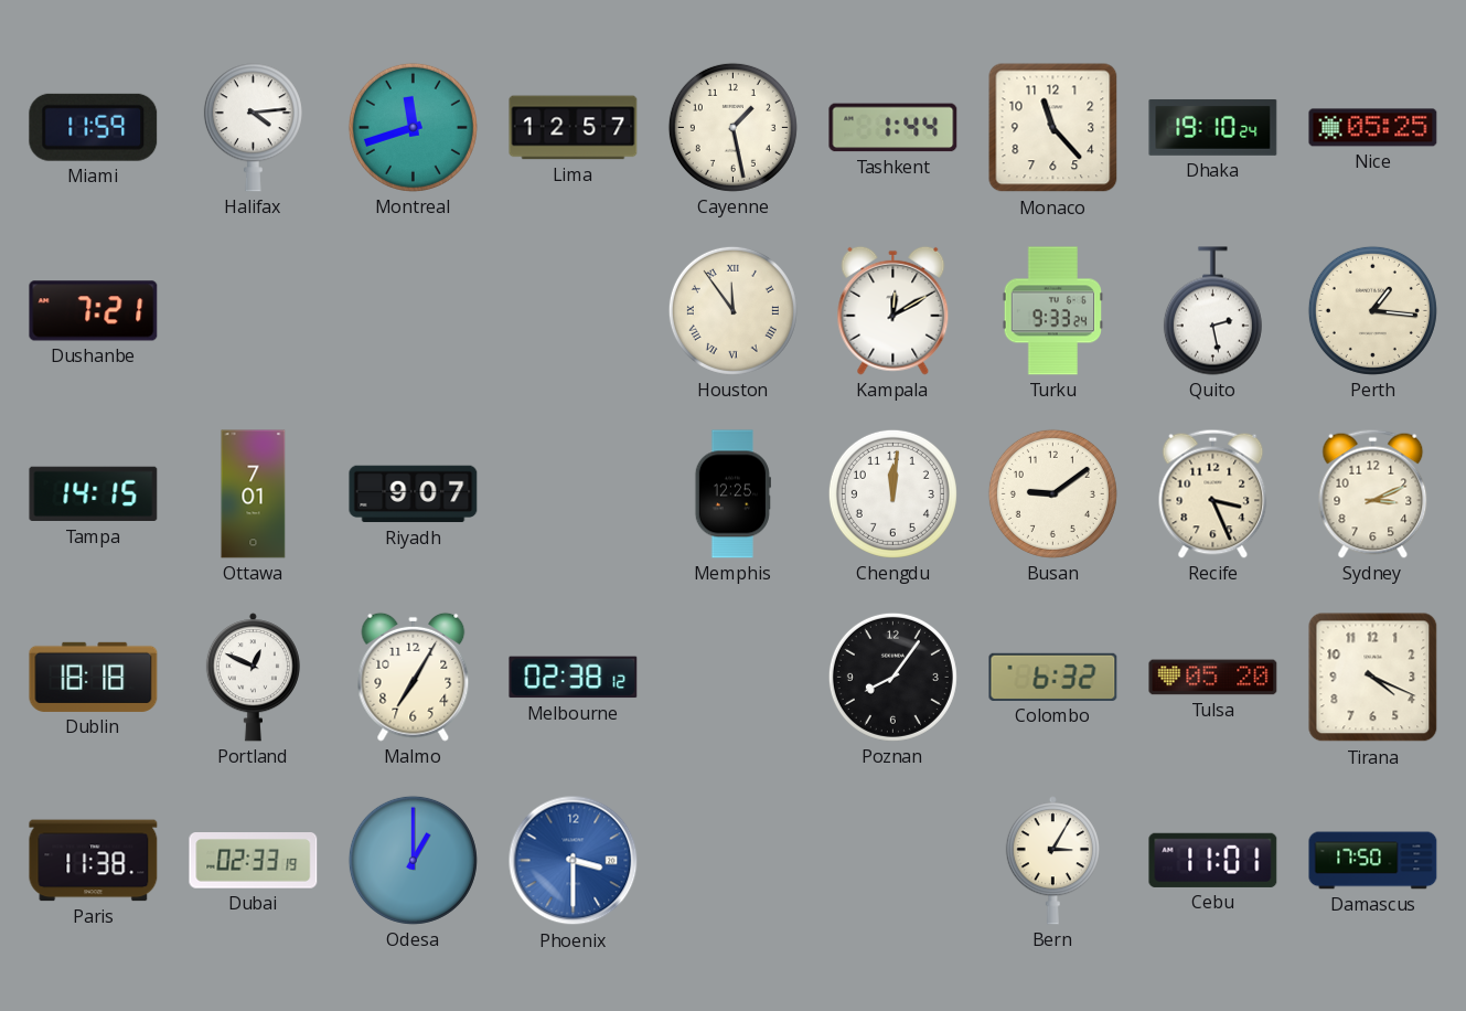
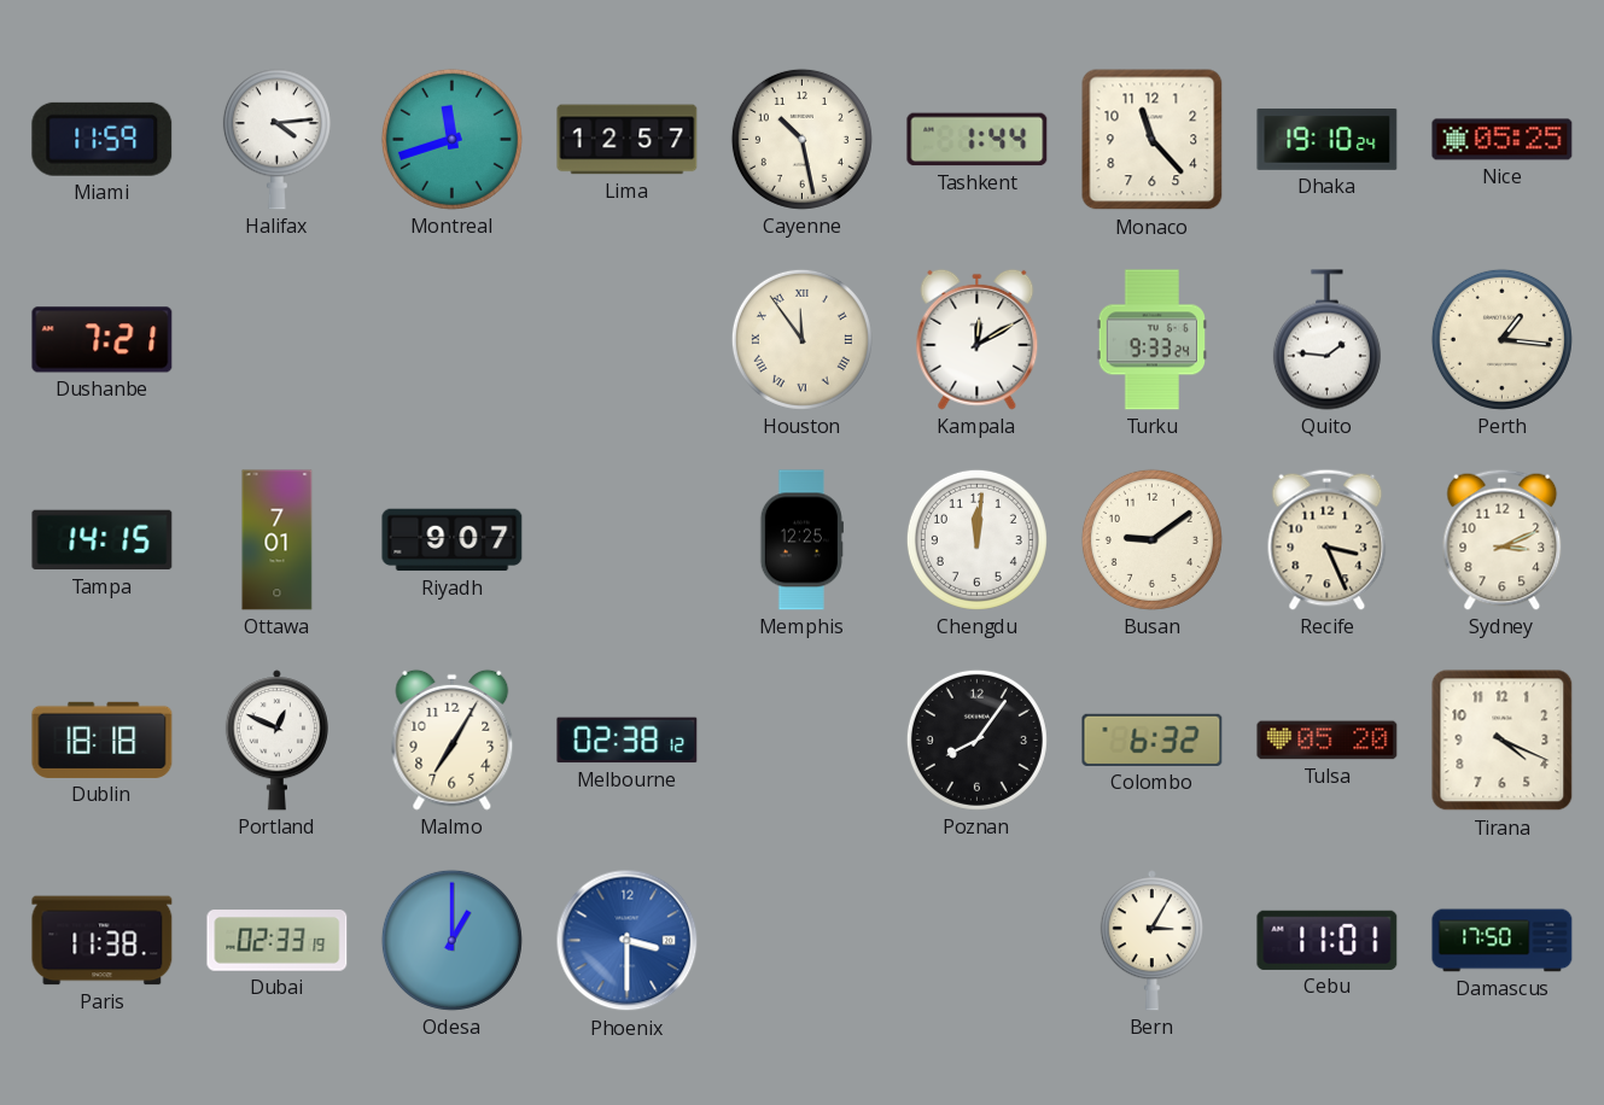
Cayenne: 1:28 -> 10:28
Quito: 2:28 -> 1:46
